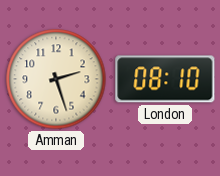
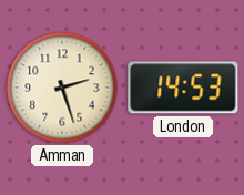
London: 08:10 -> 14:53
